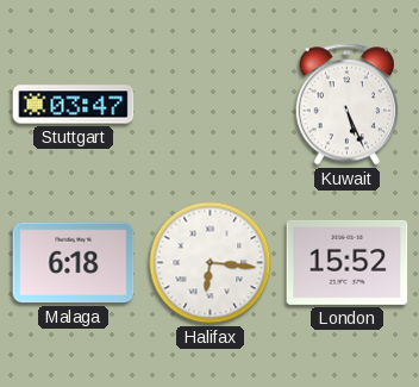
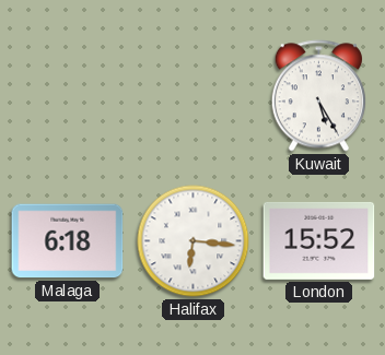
Stuttgart: 03:47 -> none
Kuwait: 5:26 -> 5:25
